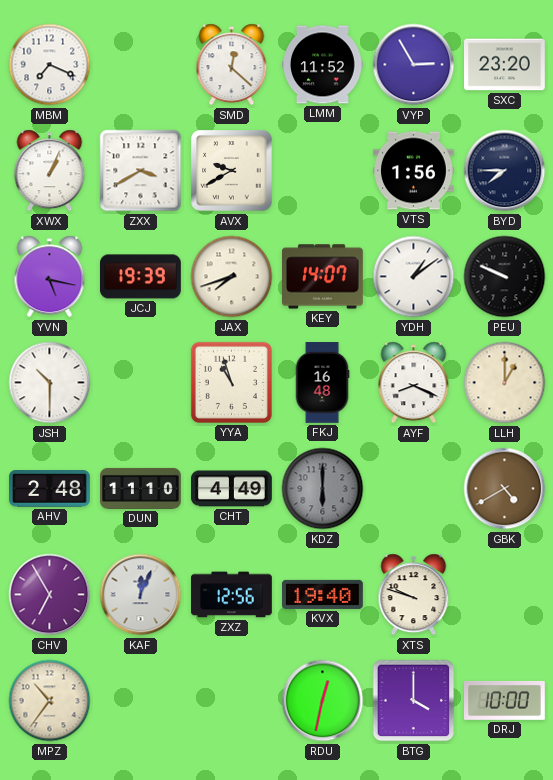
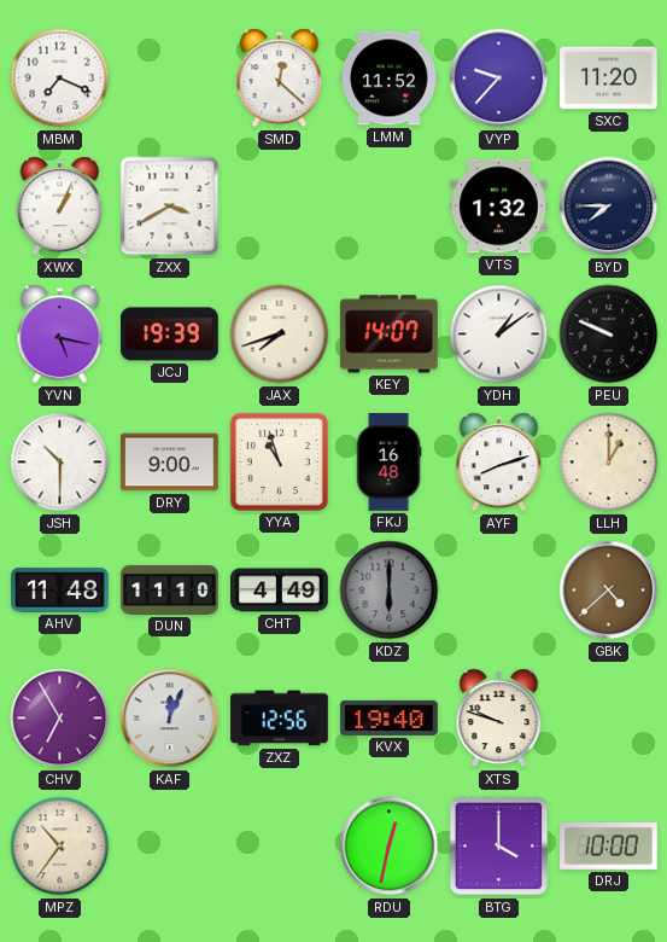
VYP: 2:55 -> 9:37
SXC: 23:20 -> 11:20
AVX: 9:40 -> none
VTS: 1:56 -> 1:32
DRY: none -> 9:00
AYF: 8:19 -> 8:12
AHV: 2:48 -> 11:48
GBK: 4:40 -> 4:38
